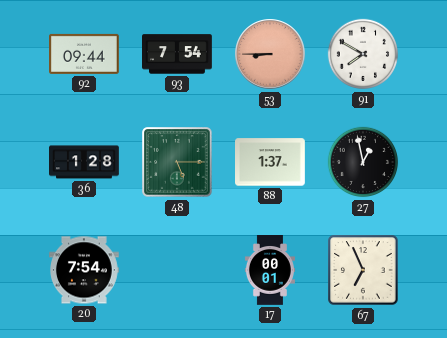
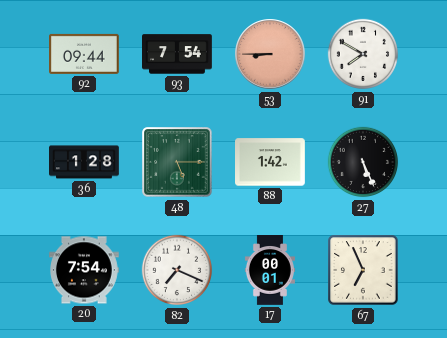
88: 1:37 -> 1:42
27: 12:58 -> 5:26
82: none -> 7:19
